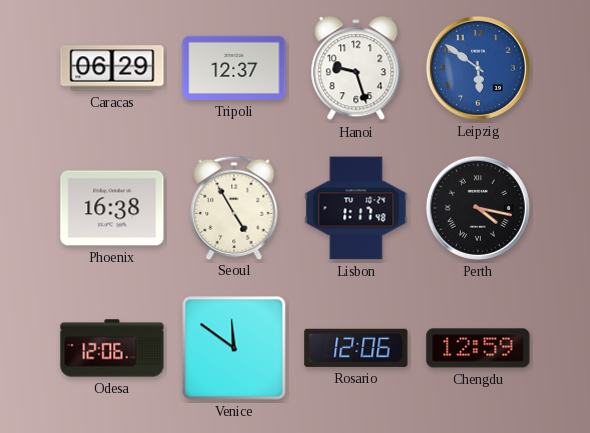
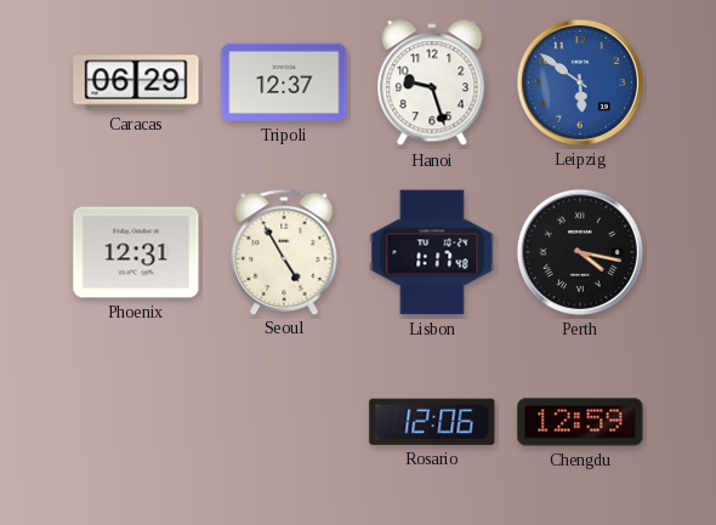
Phoenix: 16:38 -> 12:31
Odesa: 12:06 -> none
Venice: 11:51 -> none
